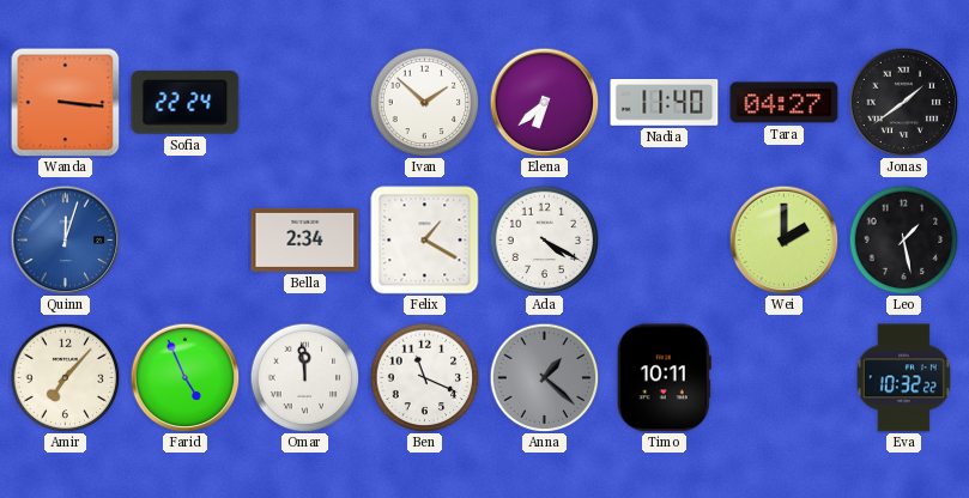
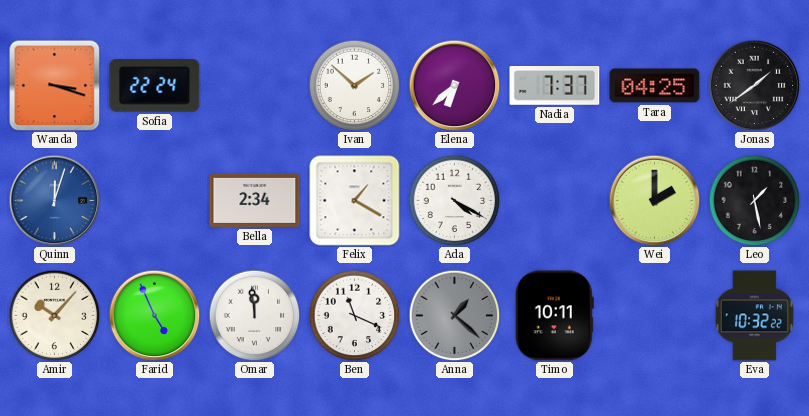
Wanda: 3:16 -> 3:18
Nadia: 11:40 -> 7:37
Tara: 04:27 -> 04:25
Amir: 7:07 -> 10:07
